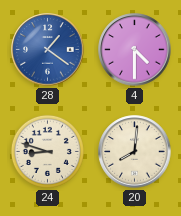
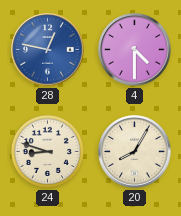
28: 1:21 -> 12:47
20: 8:01 -> 8:05
